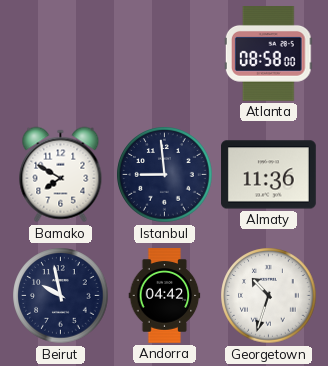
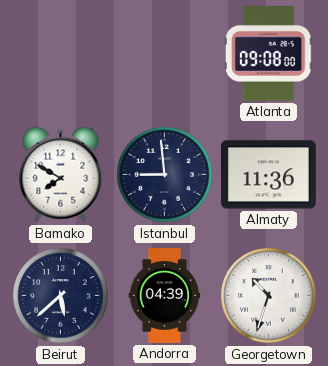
Atlanta: 08:58 -> 09:08
Beirut: 9:58 -> 5:38
Andorra: 04:42 -> 04:39
